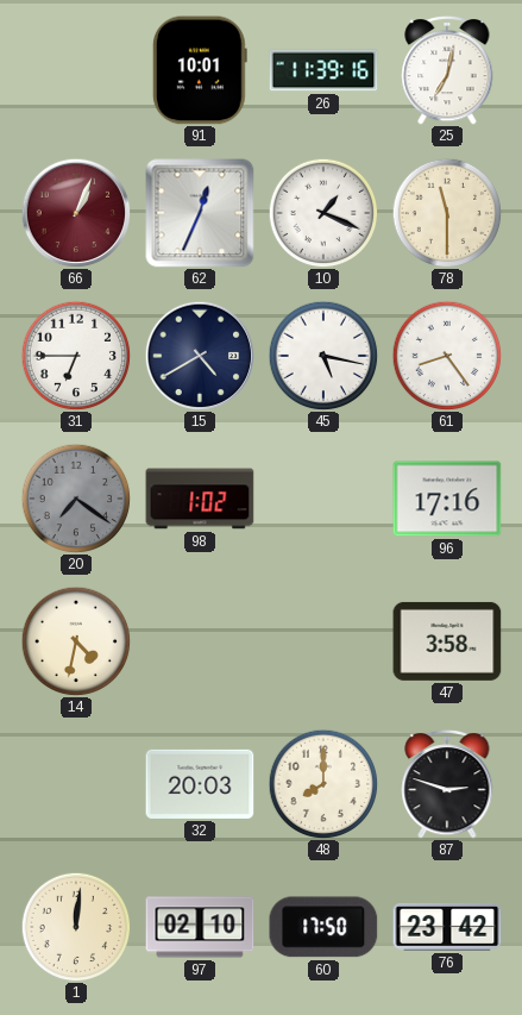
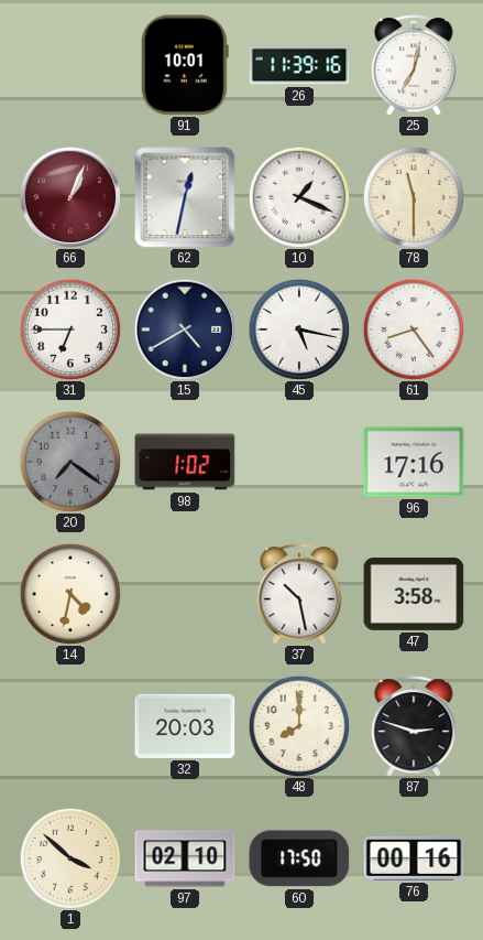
62: 12:34 -> 12:32
37: none -> 10:28
1: 12:01 -> 3:52
76: 23:42 -> 00:16
